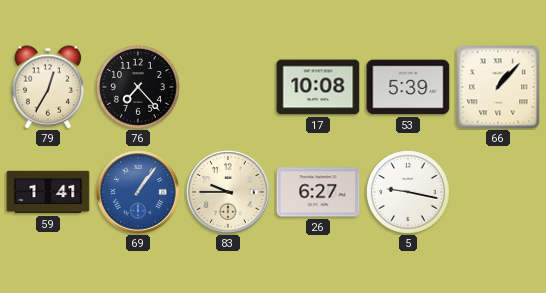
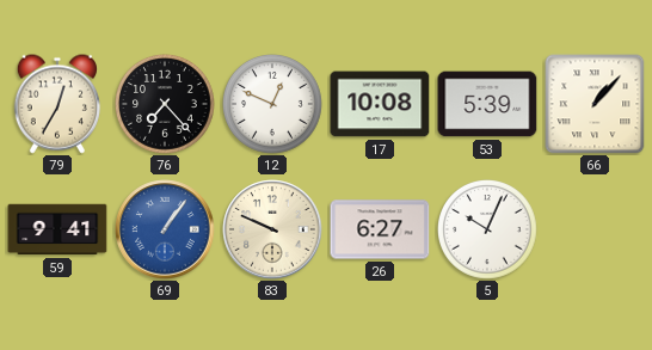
12: none -> 12:49
59: 1:41 -> 9:41
83: 9:45 -> 9:49
5: 9:17 -> 10:04
